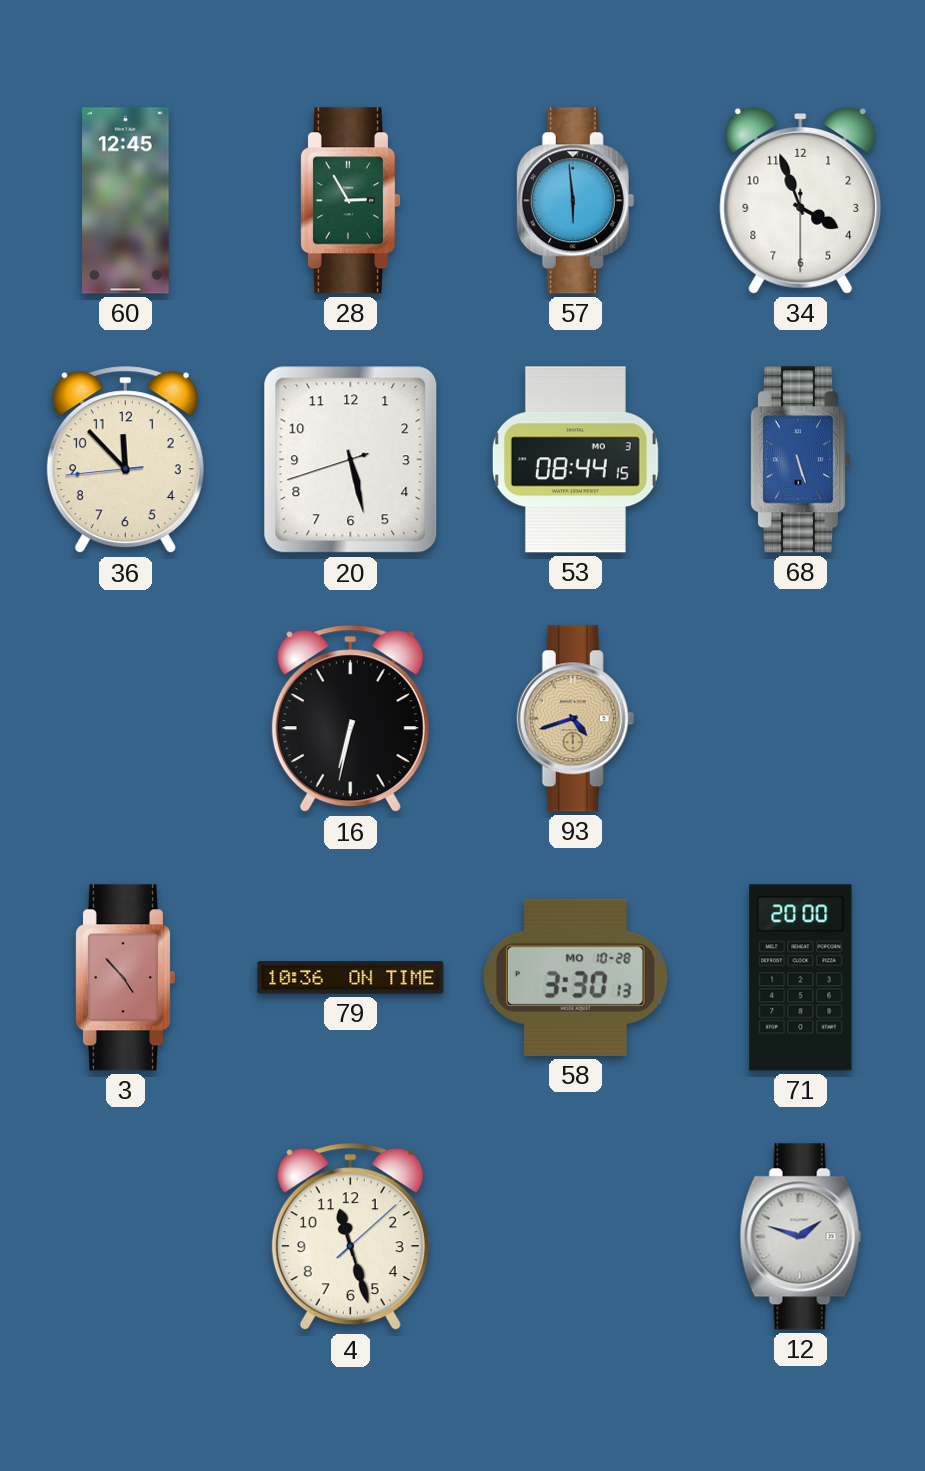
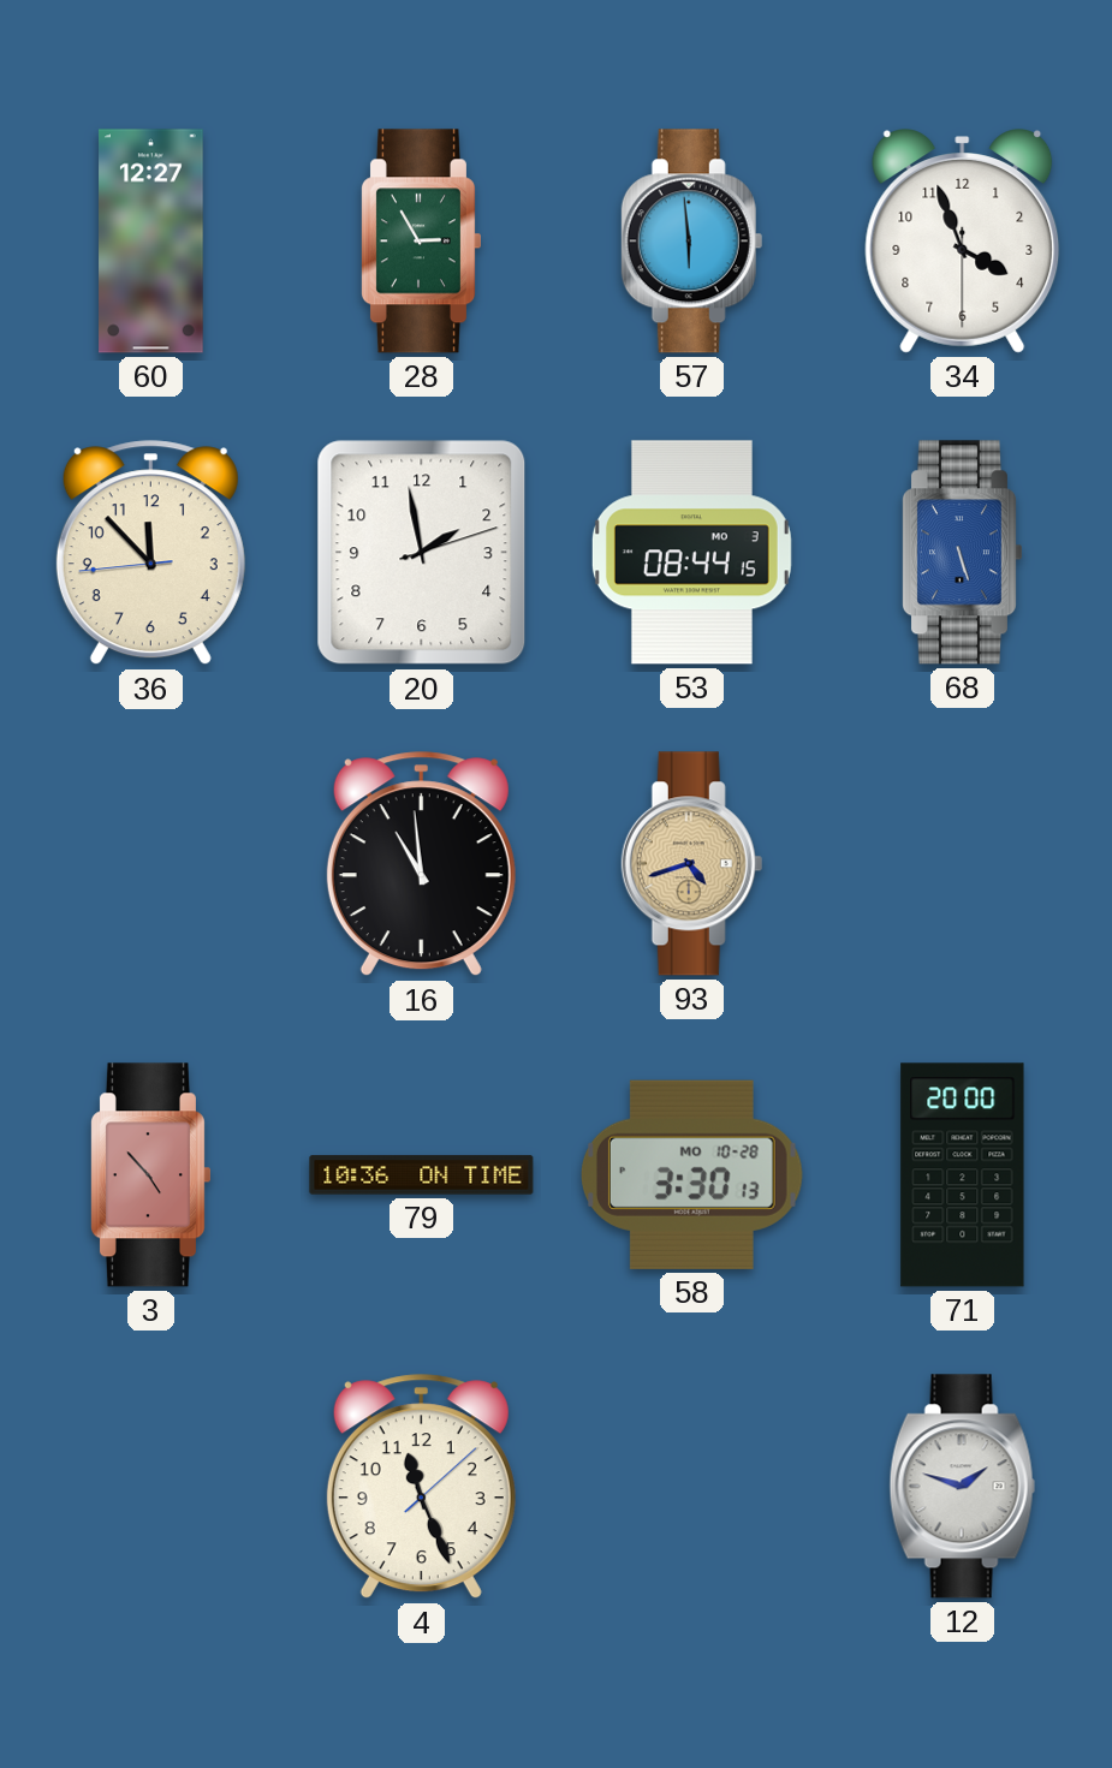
60: 12:45 -> 12:27
20: 5:27 -> 1:58
16: 6:32 -> 10:59
4: 11:27 -> 11:26
